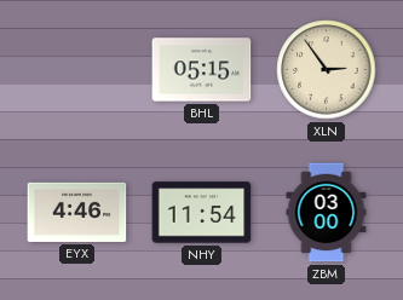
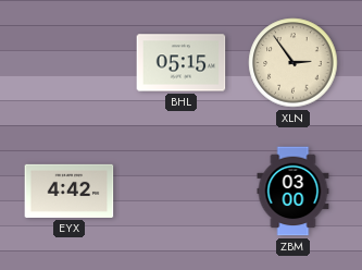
EYX: 4:46 -> 4:42
NHY: 11:54 -> none
